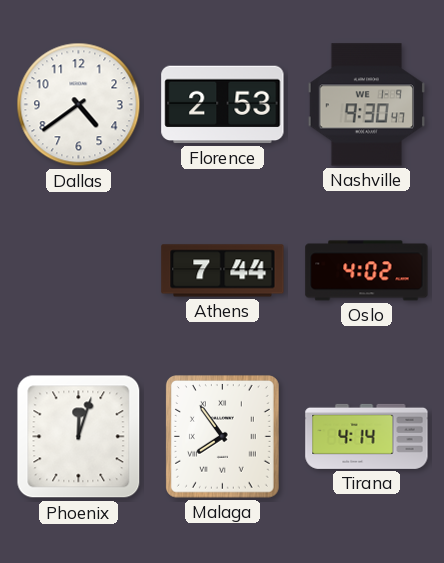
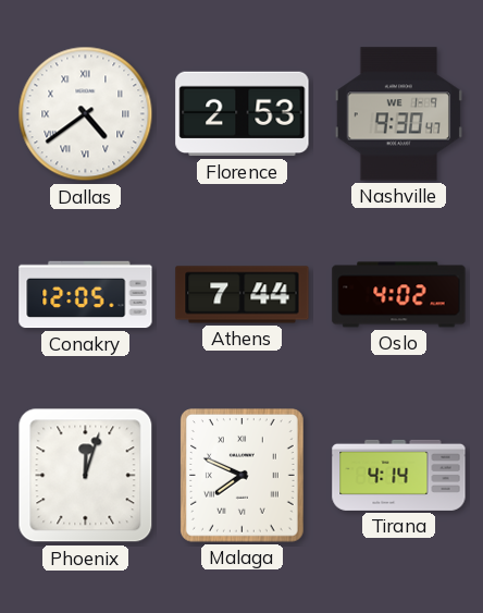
Dallas numerals: Arabic -> Roman
Conakry: none -> 12:05
Malaga: 7:54 -> 7:49
